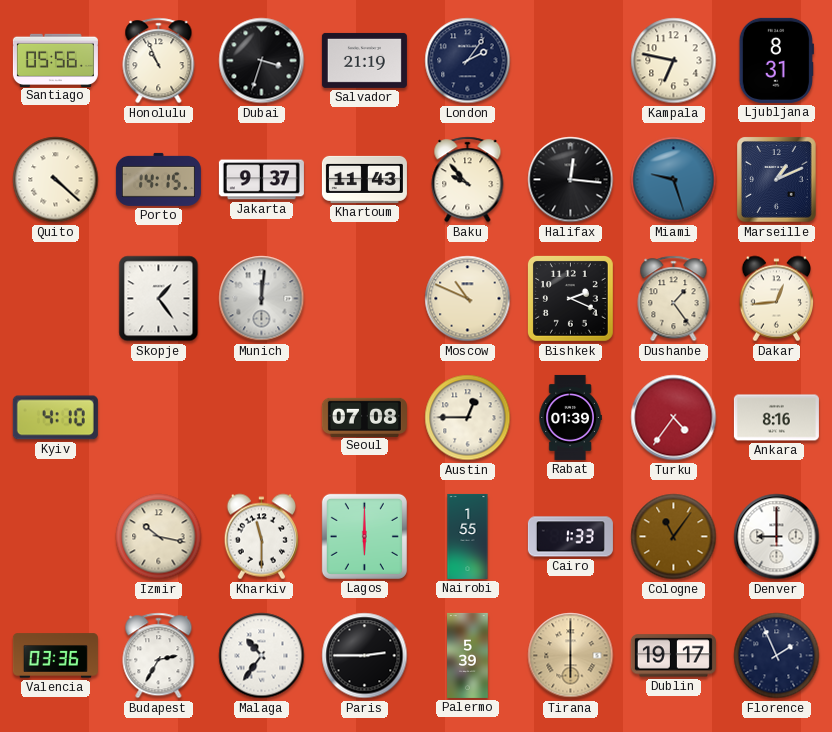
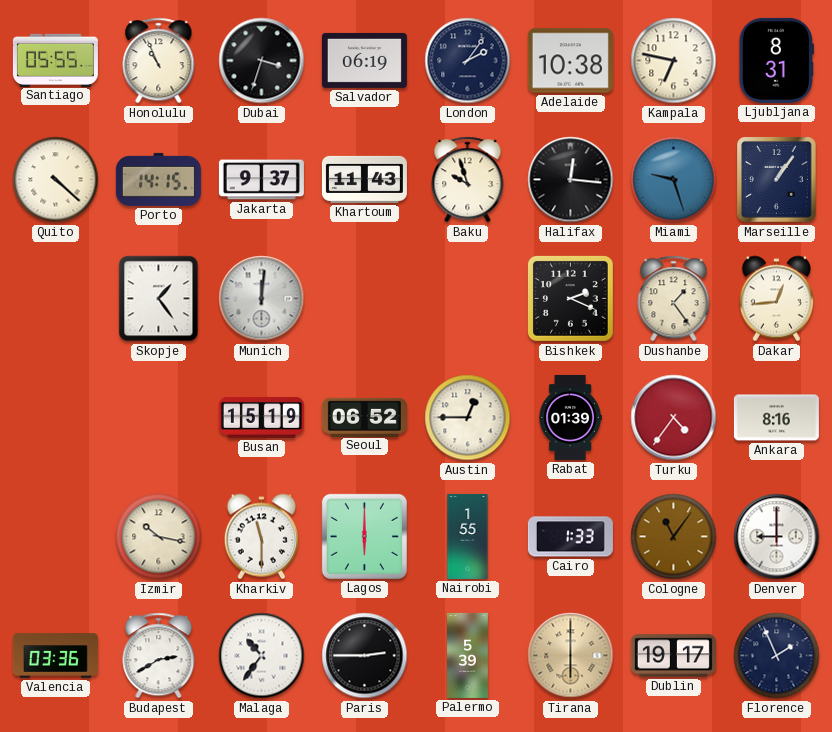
Santiago: 05:56 -> 05:55
Salvador: 21:19 -> 06:19
Adelaide: none -> 10:38
Baku: 9:53 -> 9:57
Marseille: 1:11 -> 1:06
Moscow: 10:49 -> none
Kyiv: 4:10 -> none
Busan: none -> 15:19
Seoul: 07:08 -> 06:52
Budapest: 2:35 -> 2:40
